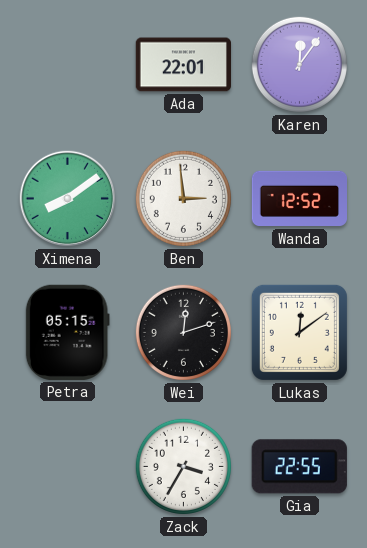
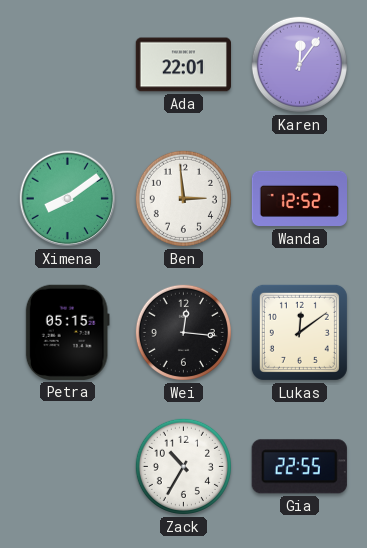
Wei: 12:12 -> 12:16
Zack: 3:35 -> 10:35
